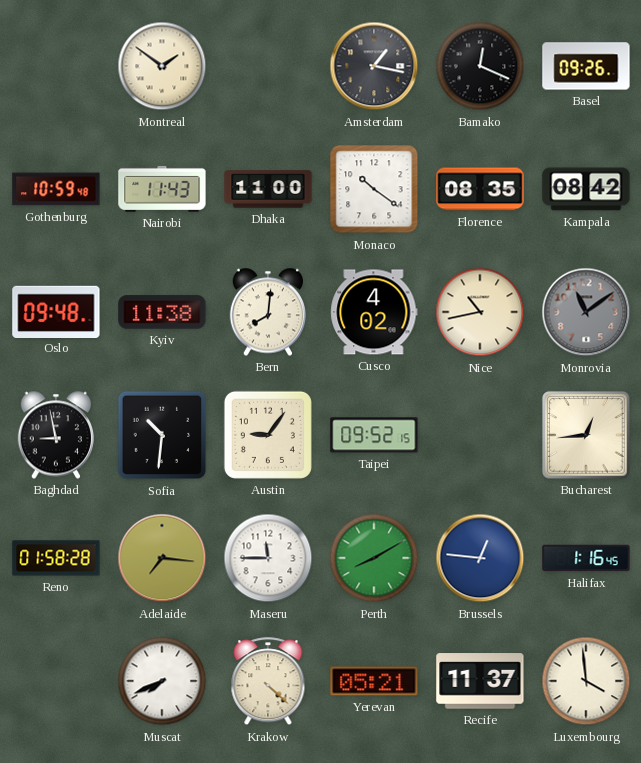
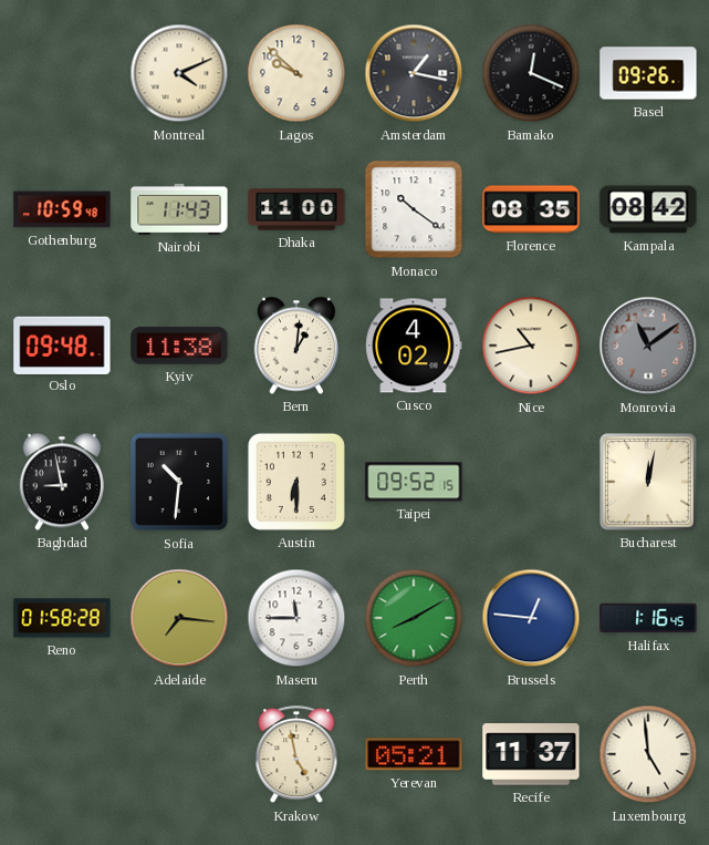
Montreal: 1:51 -> 4:11
Lagos: none -> 9:52
Bern: 8:01 -> 1:01
Austin: 9:06 -> 6:30
Bucharest: 12:44 -> 12:02
Muscat: 7:41 -> none
Krakow: 4:22 -> 4:58
Luxembourg: 3:59 -> 4:59
